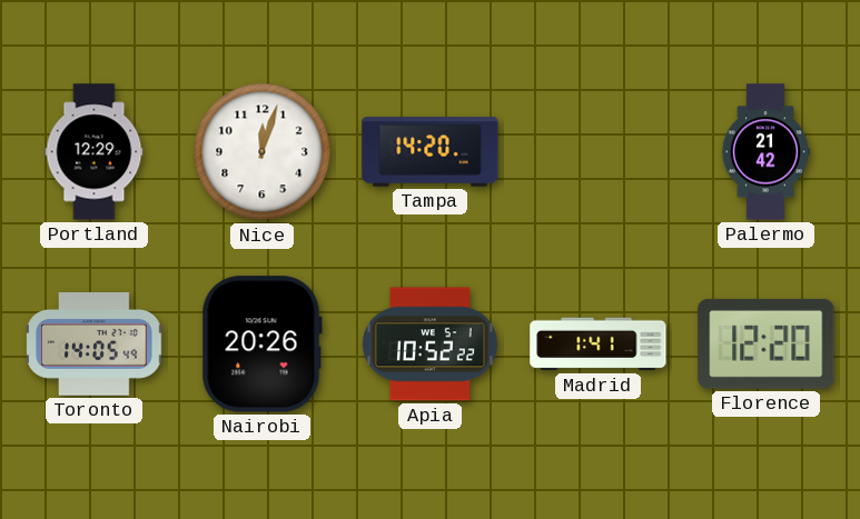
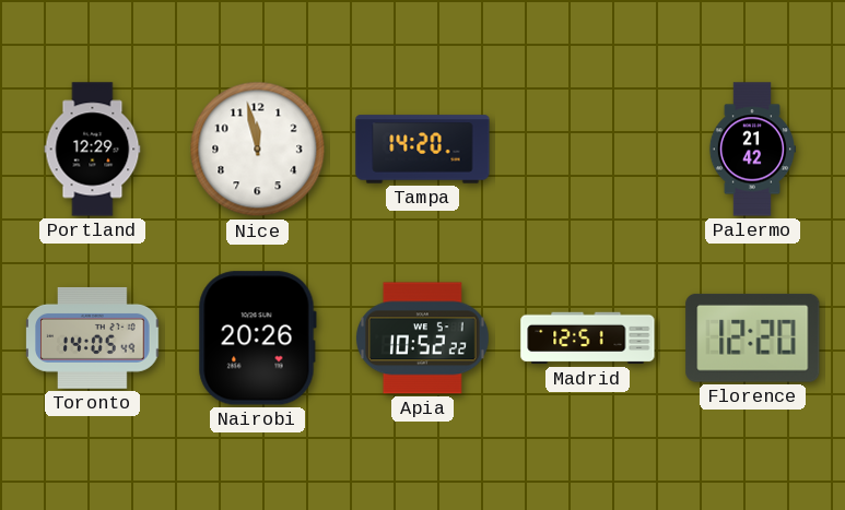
Nice: 12:03 -> 11:58
Madrid: 1:41 -> 12:51
